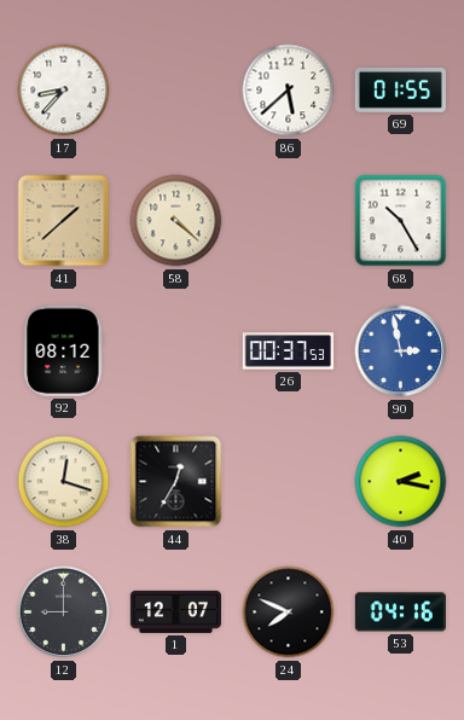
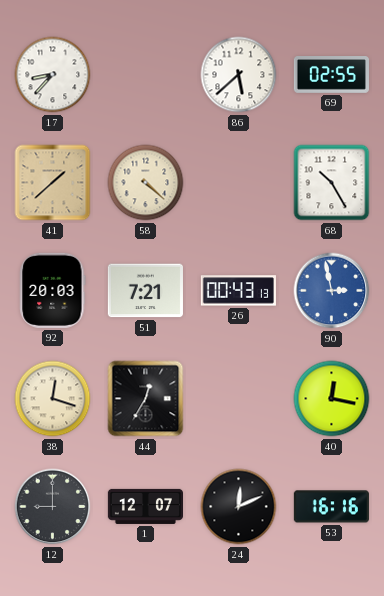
69: 01:55 -> 02:55
92: 08:12 -> 20:03
51: none -> 7:21
26: 00:37 -> 00:43
40: 2:17 -> 12:17
24: 7:49 -> 12:11
53: 04:16 -> 16:16
